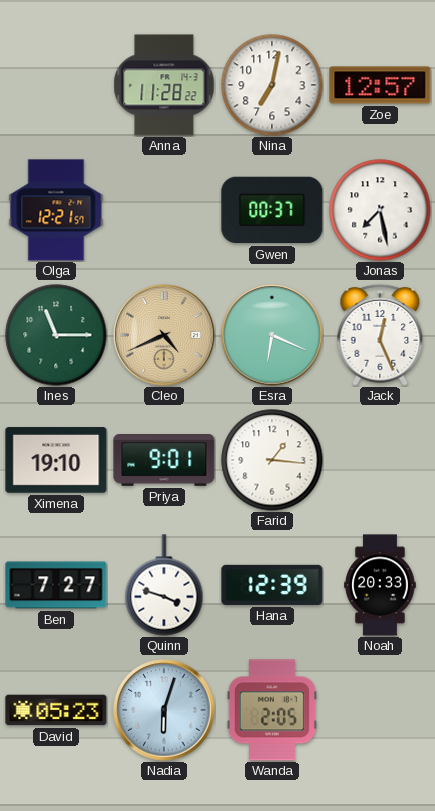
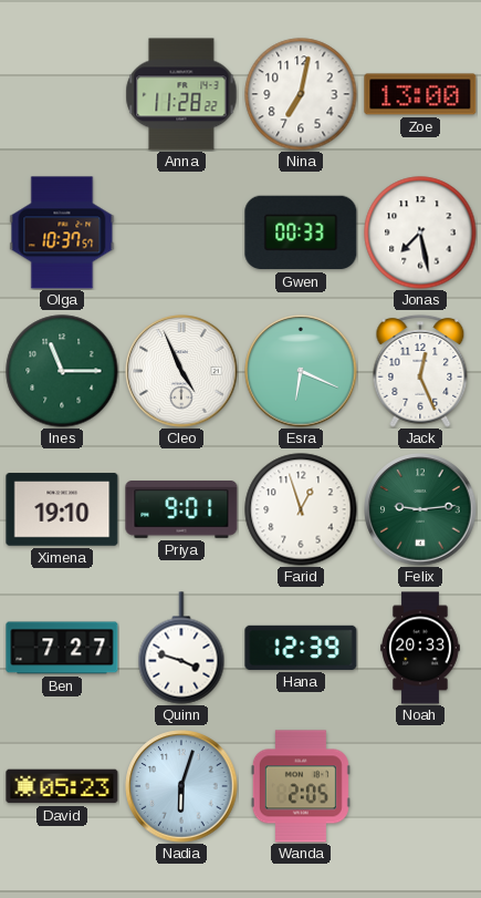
Zoe: 12:57 -> 13:00
Olga: 12:21 -> 10:37
Gwen: 00:37 -> 00:33
Cleo: 4:41 -> 4:56
Cleo dial: champagne -> white
Farid: 1:16 -> 12:57
Felix: none -> 9:14
